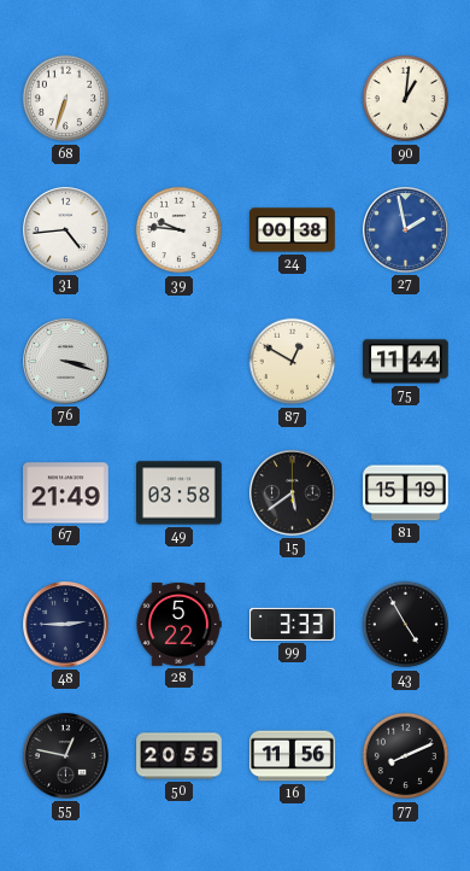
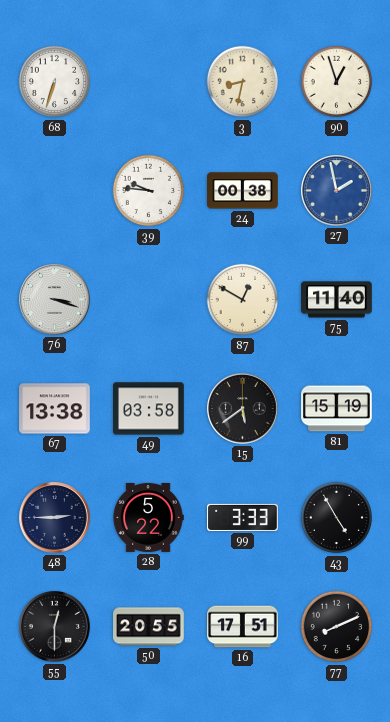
3: none -> 8:32
90: 1:01 -> 12:57
31: 4:44 -> none
75: 11:44 -> 11:40
67: 21:49 -> 13:38
55: 12:47 -> 12:30
16: 11:56 -> 17:51
